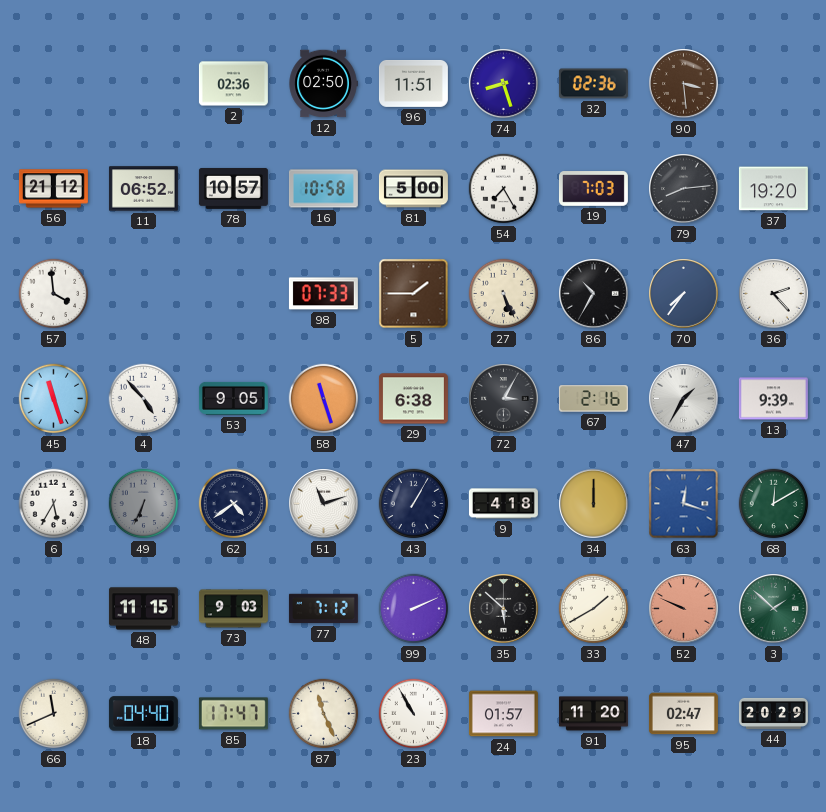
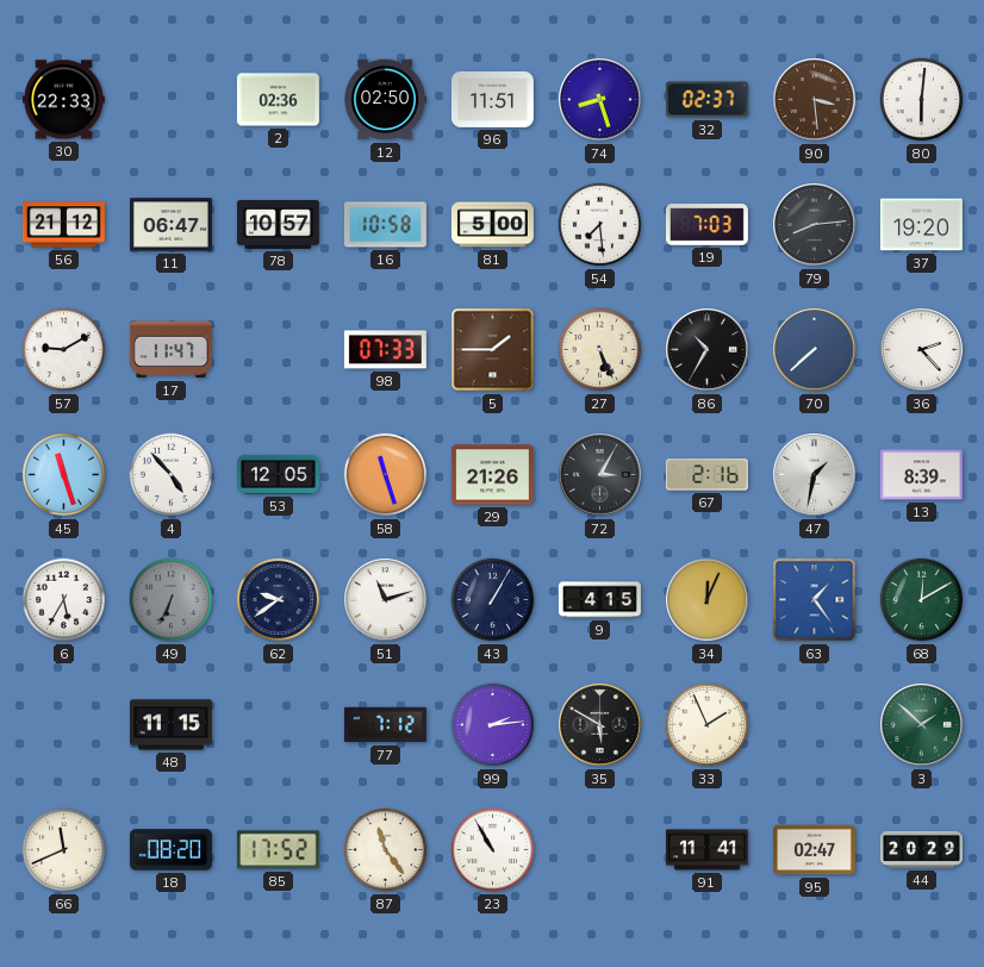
30: none -> 22:33
32: 02:36 -> 02:37
80: none -> 6:01
11: 06:52 -> 06:47
54: 7:25 -> 7:29
57: 3:59 -> 9:10
17: none -> 11:47
70: 7:36 -> 7:38
53: 9:05 -> 12:05
29: 6:38 -> 21:26
47: 1:35 -> 1:32
13: 9:39 -> 8:39
62: 4:39 -> 9:39
9: 4:18 -> 4:15
34: 12:00 -> 12:04
63: 12:18 -> 1:24
73: 9:03 -> none
99: 2:11 -> 2:14
35: 5:52 -> 5:50
33: 1:40 -> 1:56
52: 9:49 -> none
18: 04:40 -> 08:20
85: 17:47 -> 17:52
87: 11:26 -> 11:24
24: 01:57 -> none
91: 11:20 -> 11:41
